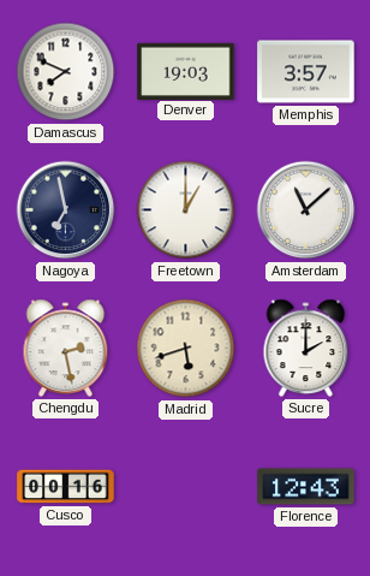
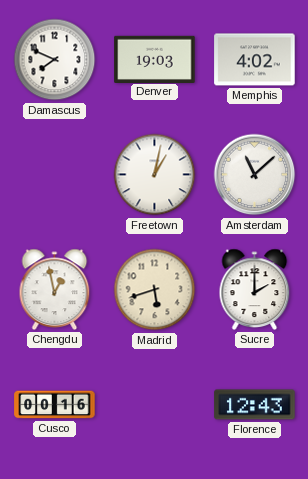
Memphis: 3:57 -> 4:02
Nagoya: 6:58 -> none
Freetown: 1:00 -> 1:02
Chengdu: 2:28 -> 12:58
